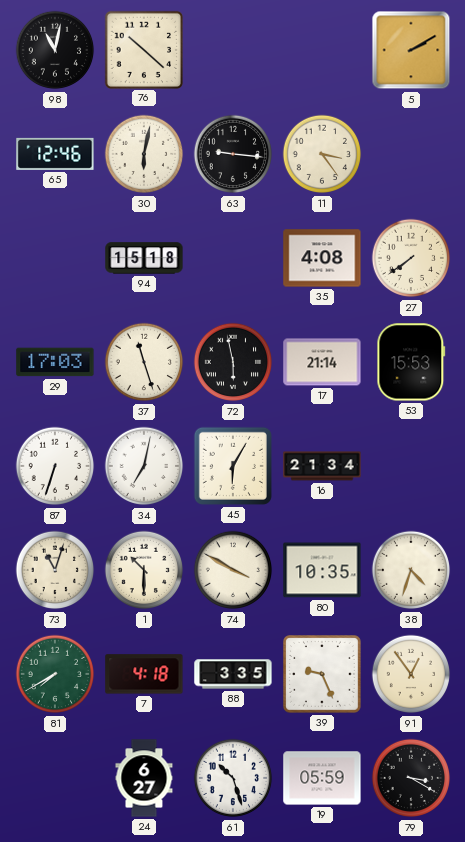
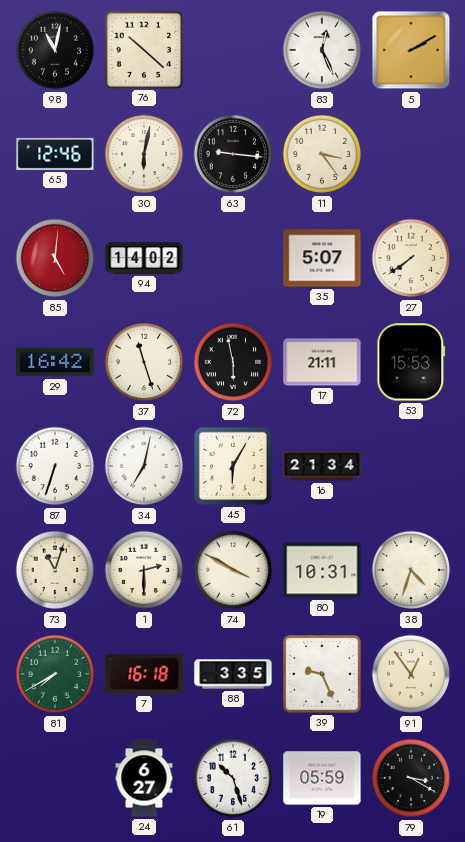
83: none -> 12:26
85: none -> 5:01
94: 15:18 -> 14:02
35: 4:08 -> 5:07
29: 17:03 -> 16:42
17: 21:14 -> 21:11
1: 10:30 -> 2:30
80: 10:35 -> 10:31
7: 4:18 -> 16:18
